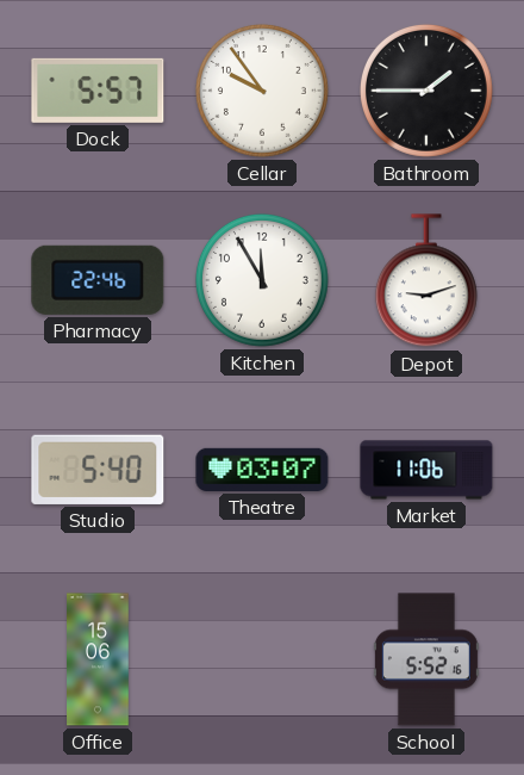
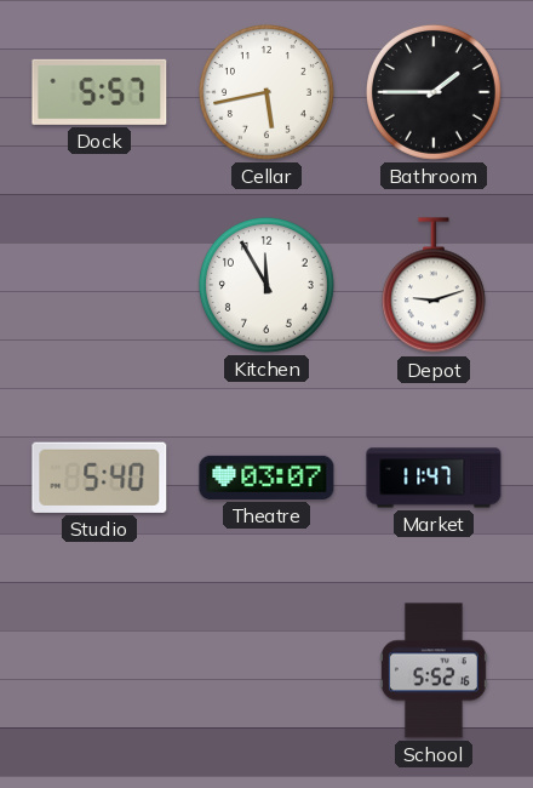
Cellar: 9:54 -> 5:43
Pharmacy: 22:46 -> none
Market: 11:06 -> 11:47
Office: 15:06 -> none
